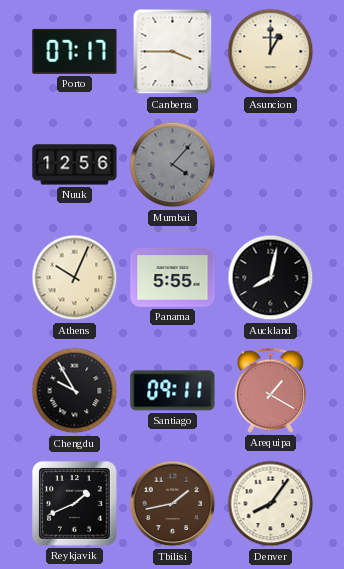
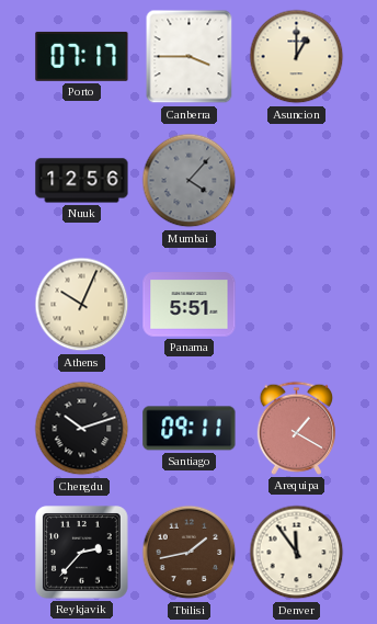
Panama: 5:55 -> 5:51
Auckland: 8:02 -> none
Chengdu: 9:55 -> 10:12
Reykjavik: 1:41 -> 2:37
Denver: 8:06 -> 11:54
